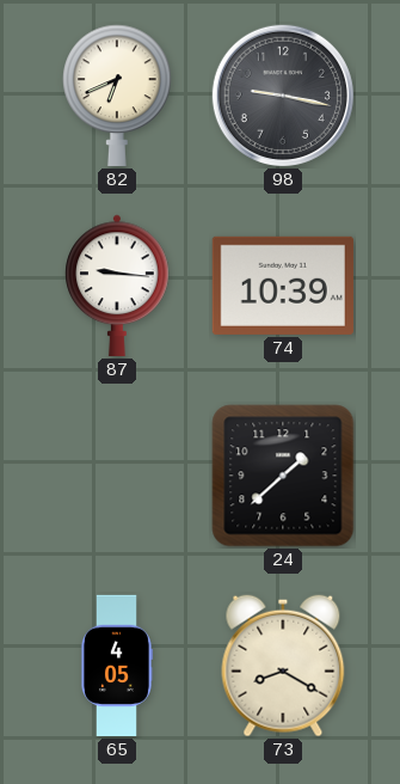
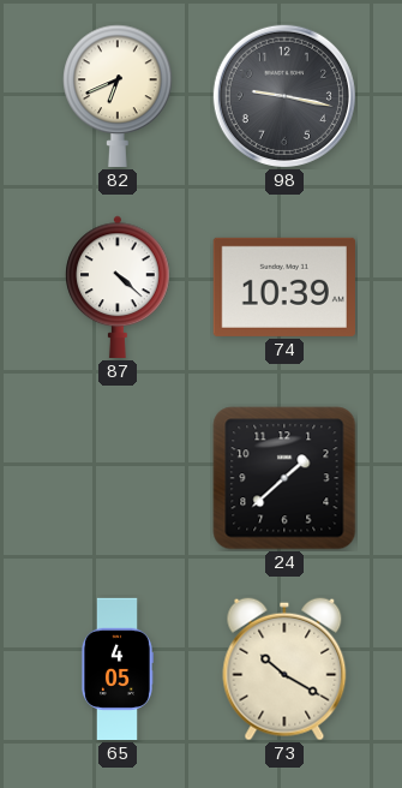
87: 9:16 -> 4:22
73: 8:20 -> 10:20
